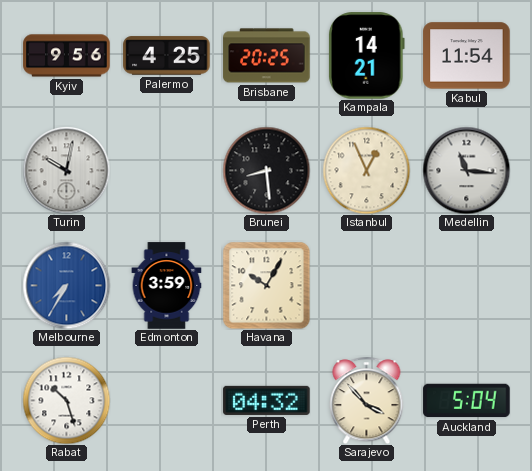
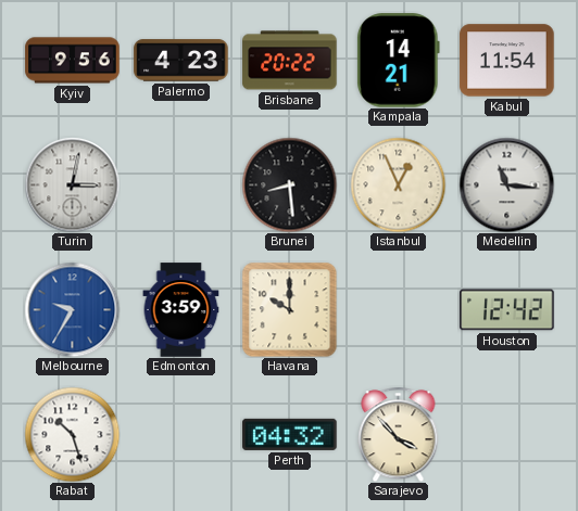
Palermo: 4:25 -> 4:23
Brisbane: 20:25 -> 20:22
Turin: 10:02 -> 3:02
Melbourne: 7:35 -> 9:35
Havana: 10:05 -> 10:00
Houston: none -> 12:42
Auckland: 5:04 -> none
